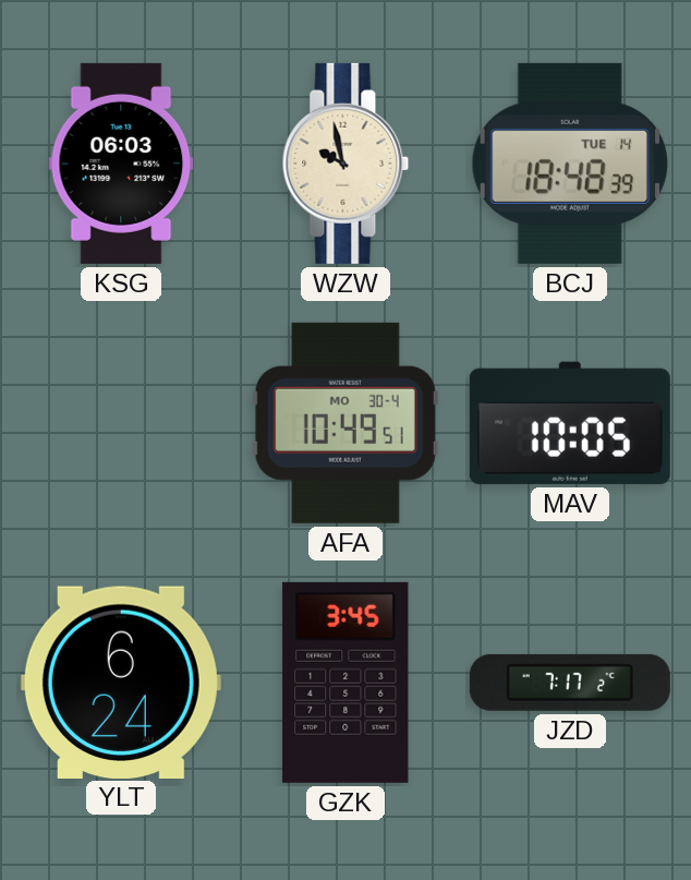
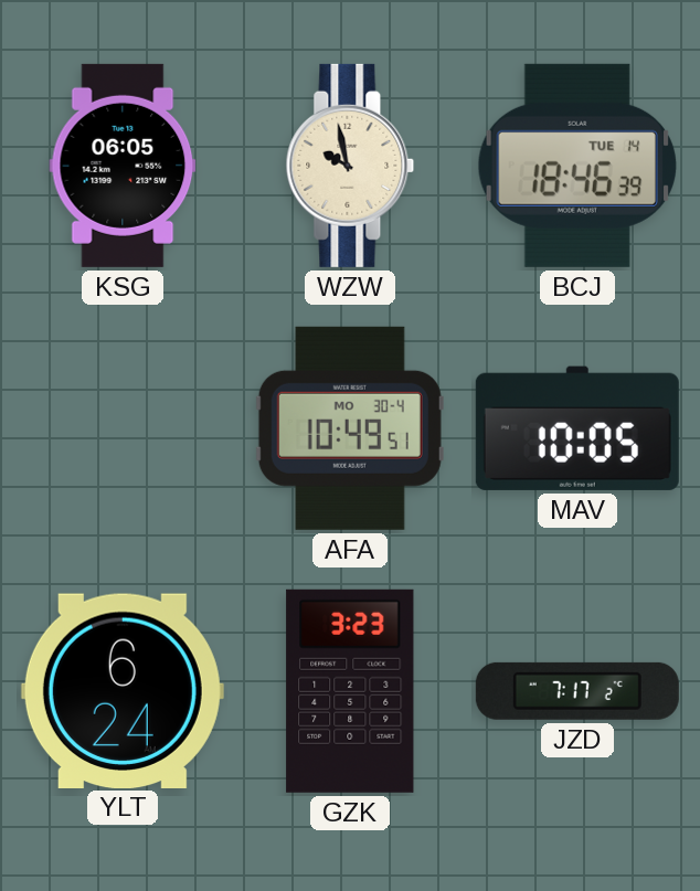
KSG: 06:03 -> 06:05
BCJ: 18:48 -> 18:46
GZK: 3:45 -> 3:23
